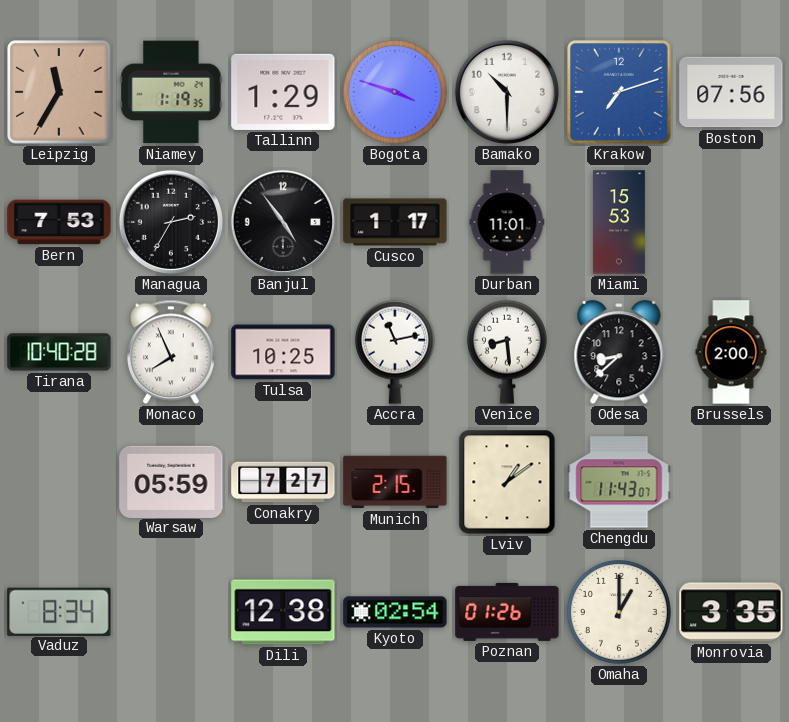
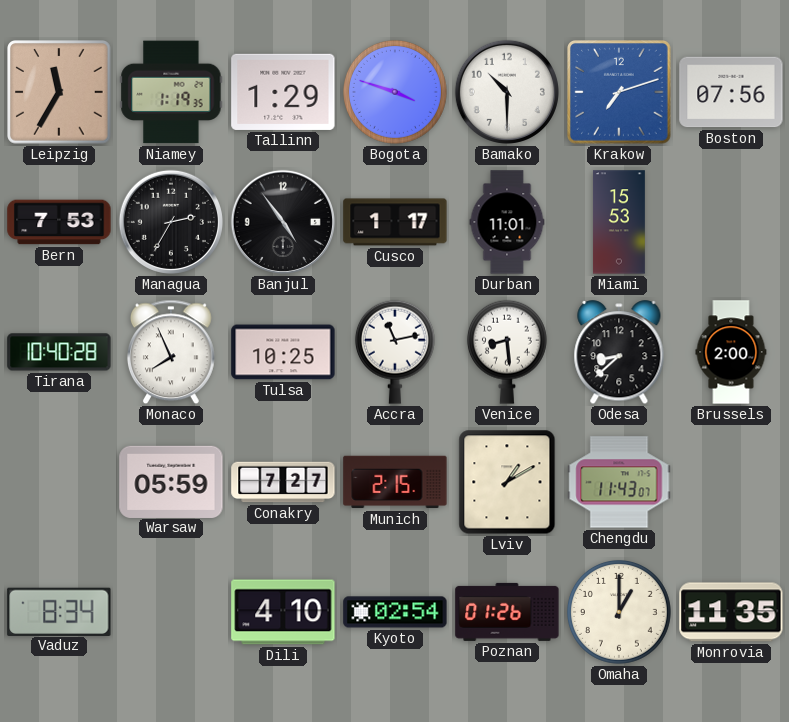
Lviv: 1:09 -> 1:10
Dili: 12:38 -> 4:10
Monrovia: 3:35 -> 11:35
